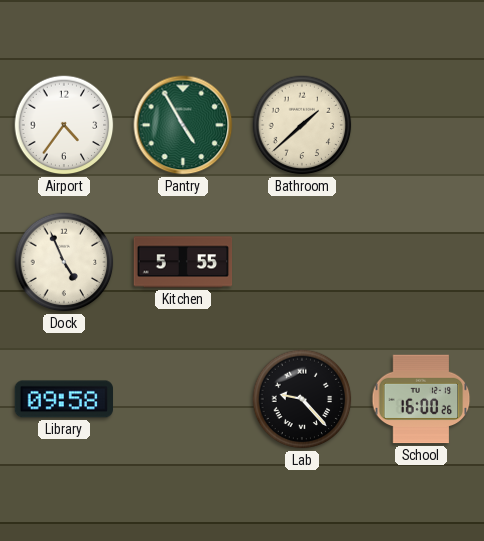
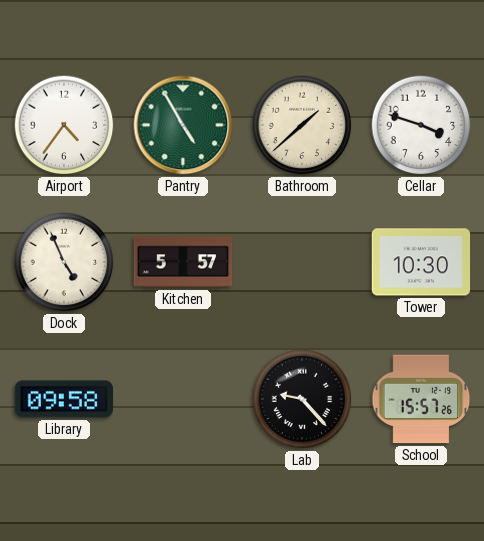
Cellar: none -> 3:48
Kitchen: 5:55 -> 5:57
Tower: none -> 10:30
School: 16:00 -> 15:57
